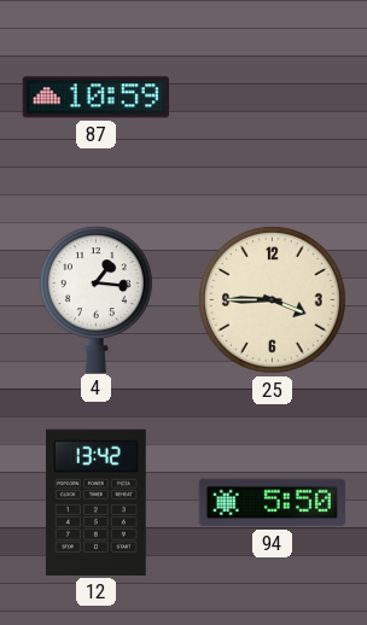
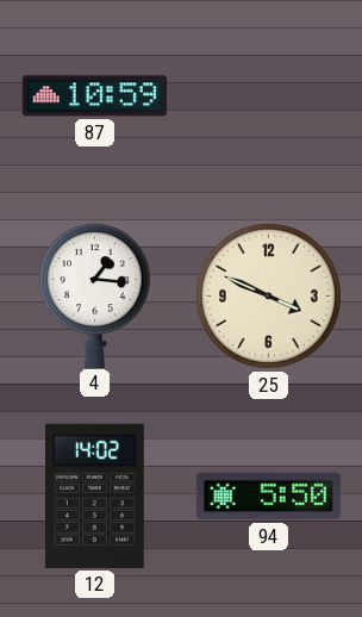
25: 3:45 -> 3:49
12: 13:42 -> 14:02
